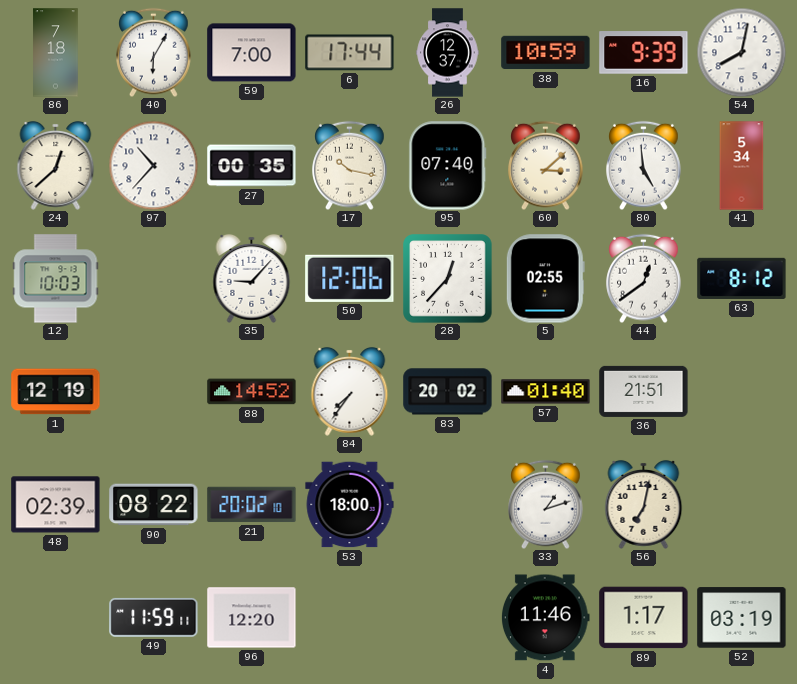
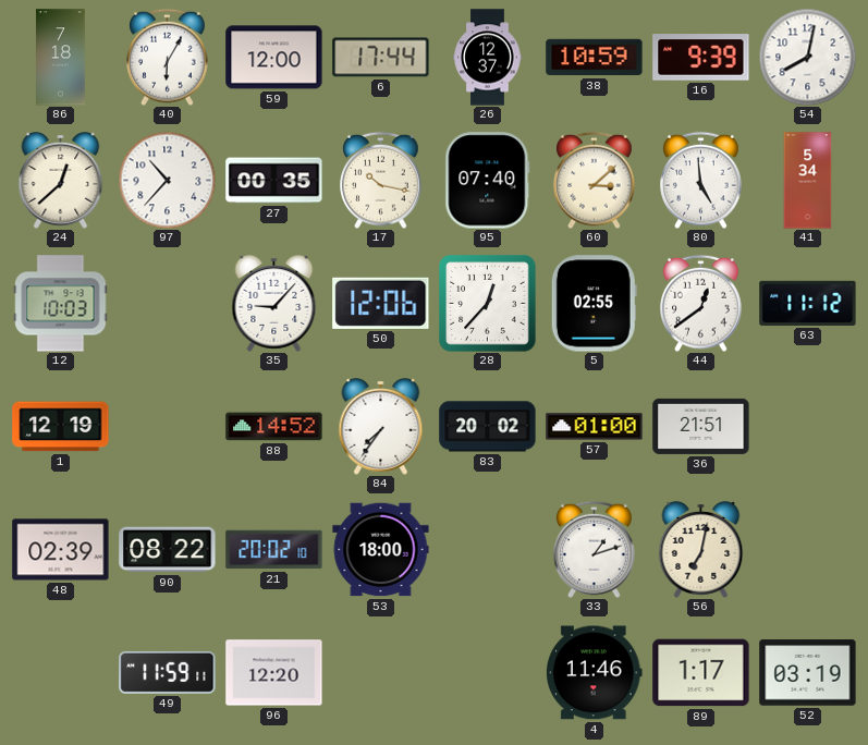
59: 7:00 -> 12:00
63: 8:12 -> 11:12
57: 01:40 -> 01:00
